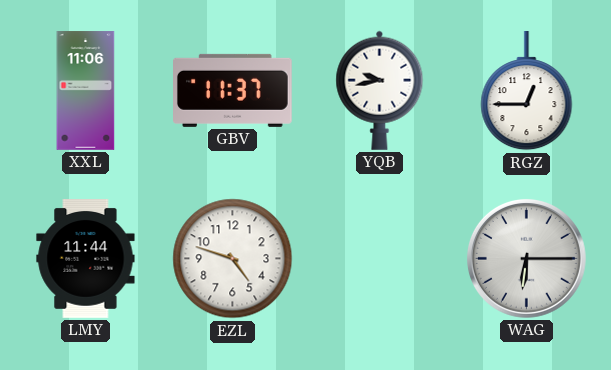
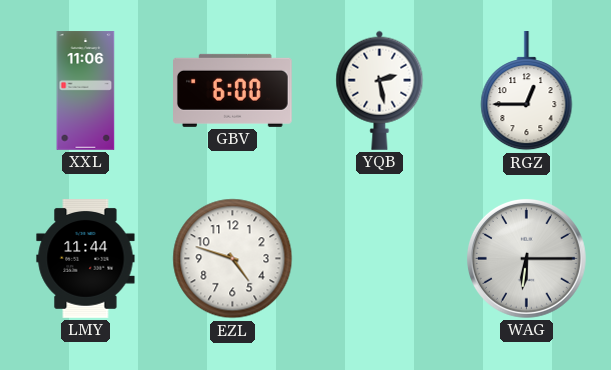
GBV: 11:37 -> 6:00
YQB: 9:43 -> 2:28
